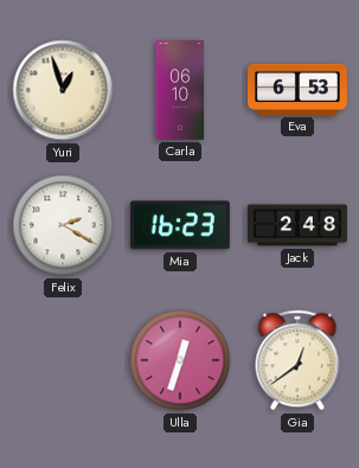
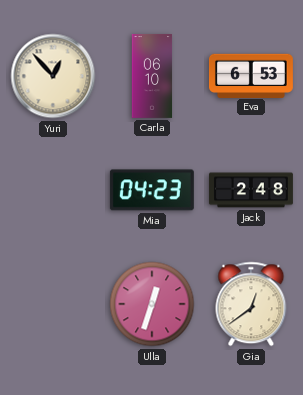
Yuri: 12:57 -> 12:53
Felix: 2:20 -> none
Mia: 16:23 -> 04:23
